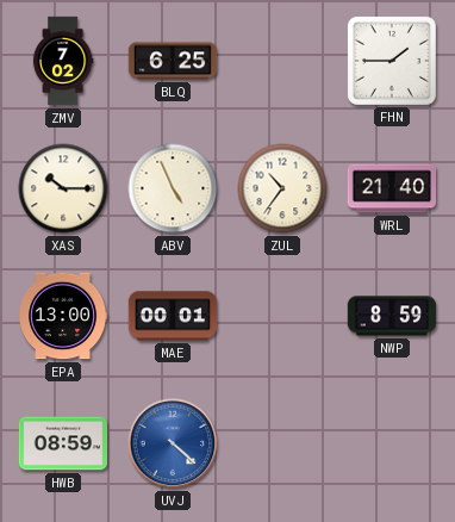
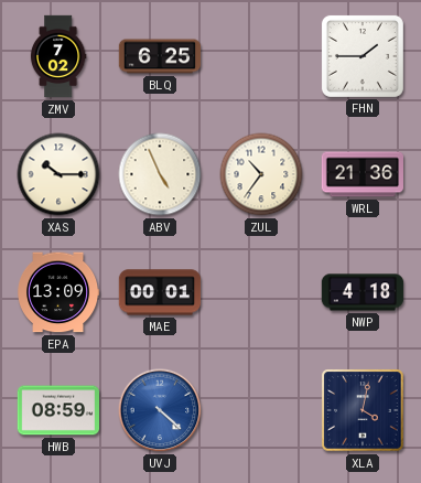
WRL: 21:40 -> 21:36
EPA: 13:00 -> 13:09
NWP: 8:59 -> 4:18
XLA: none -> 4:02
